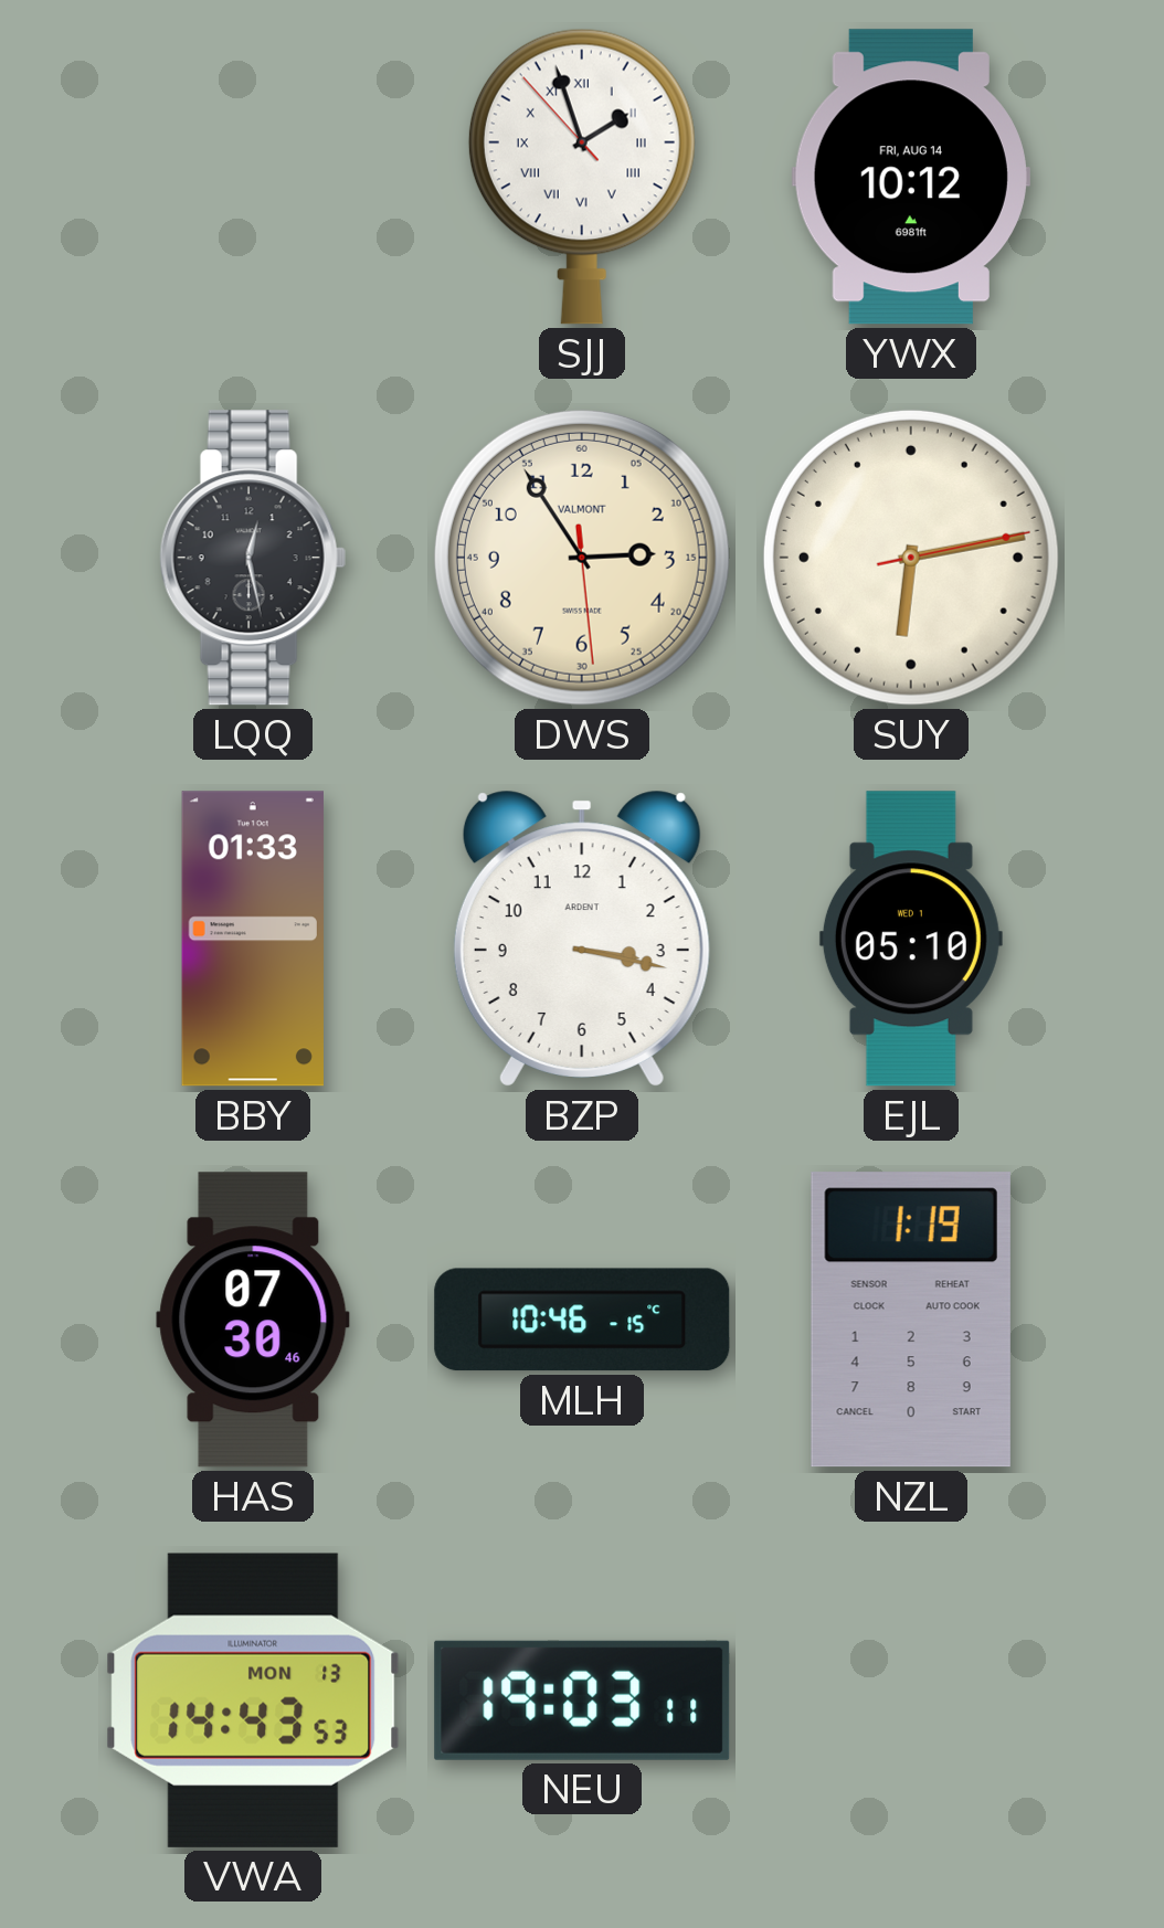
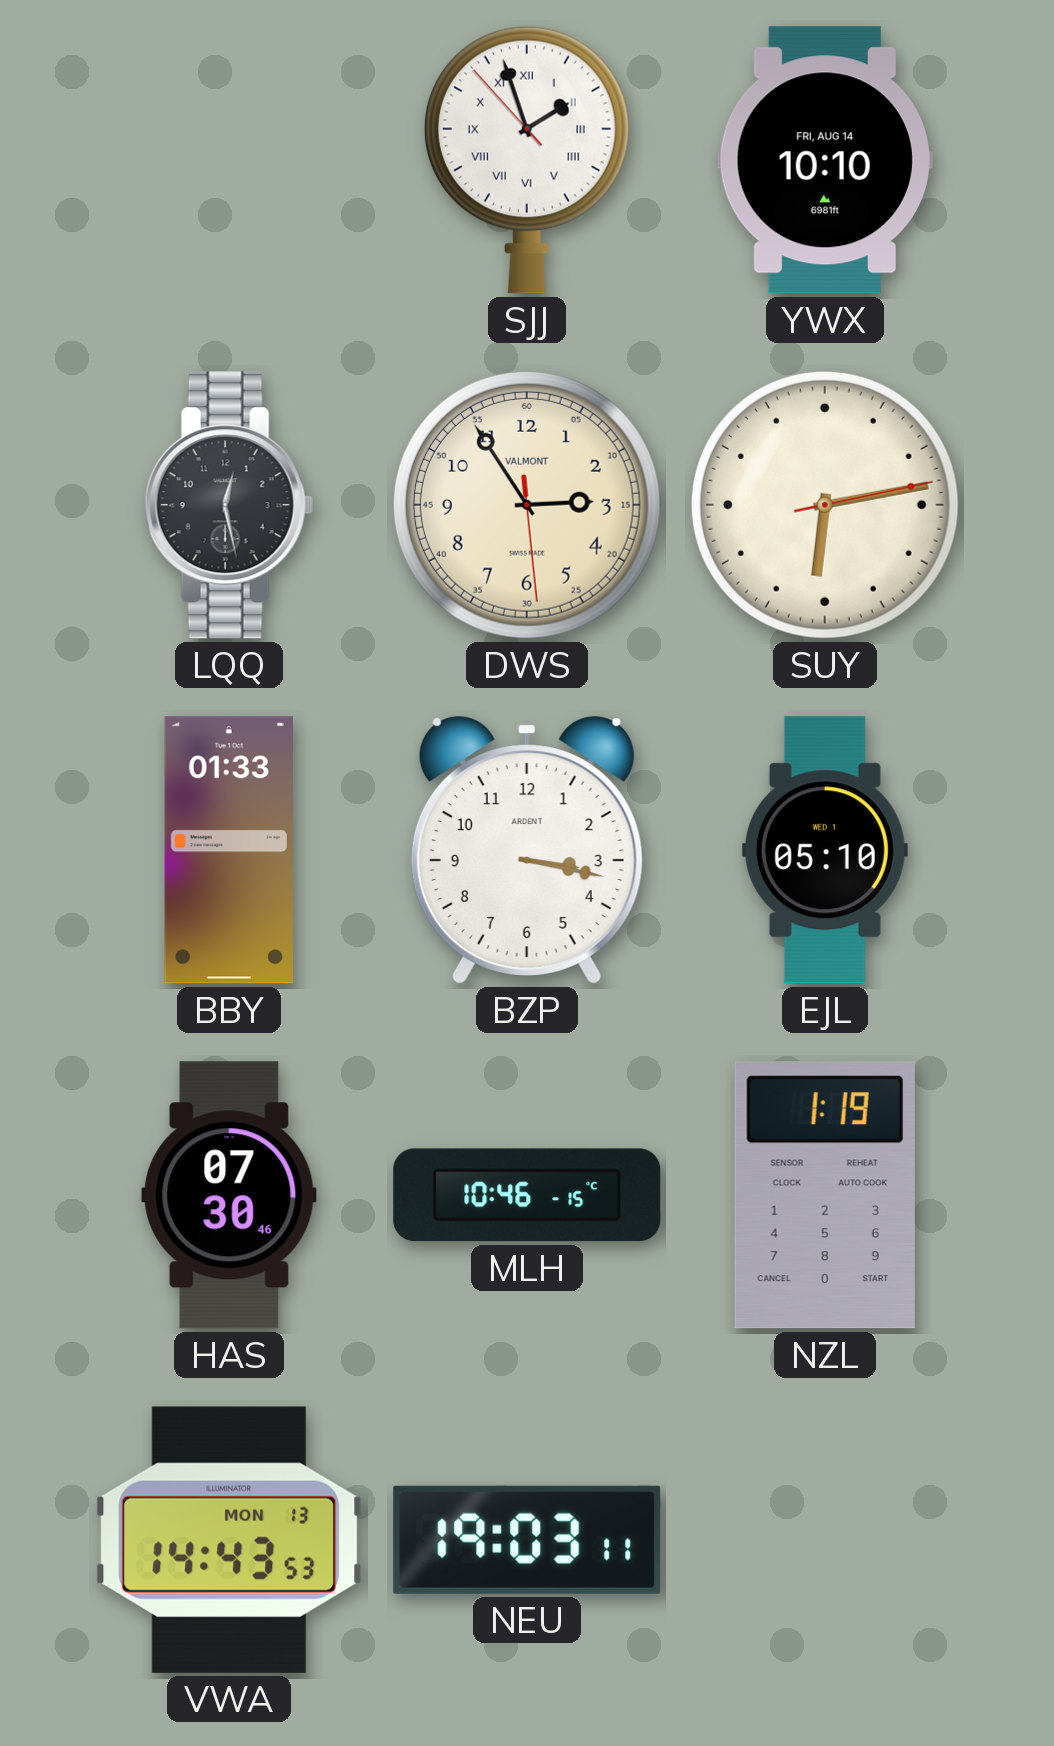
YWX: 10:12 -> 10:10
